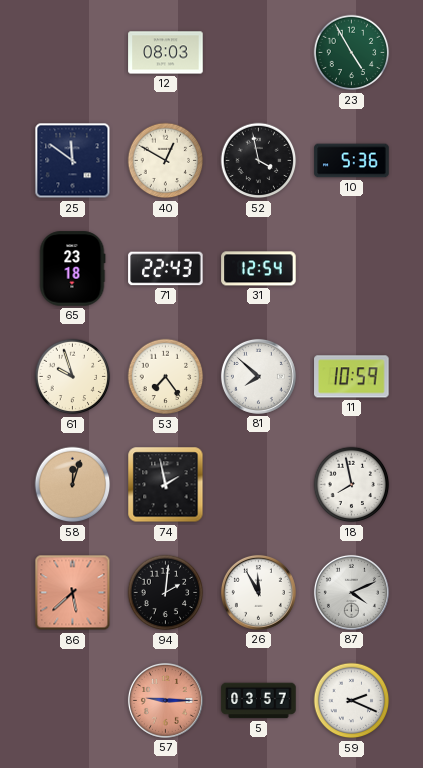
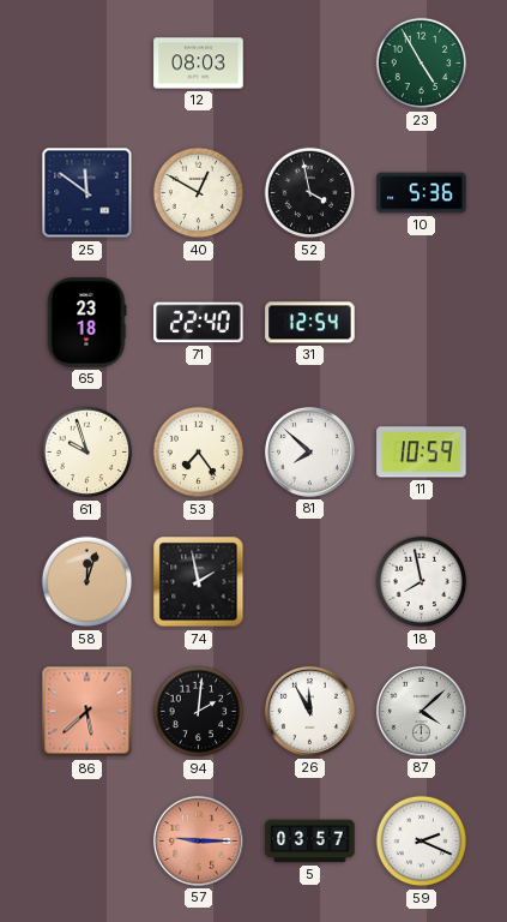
71: 22:43 -> 22:40
87: 4:11 -> 4:08
